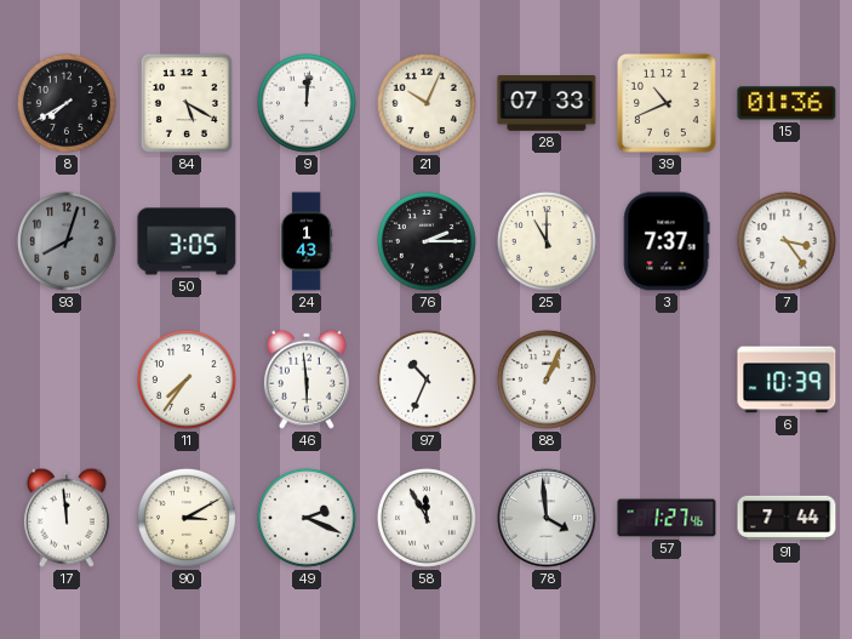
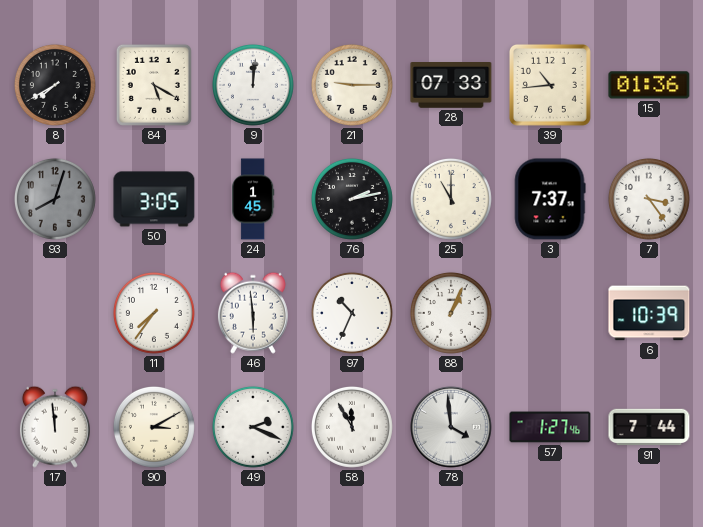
21: 10:04 -> 9:15
39: 10:41 -> 10:44
24: 1:43 -> 1:45
76: 2:15 -> 2:13
